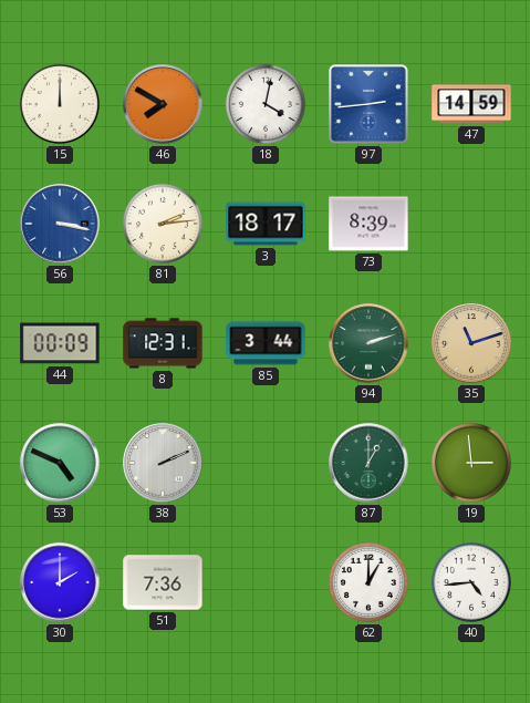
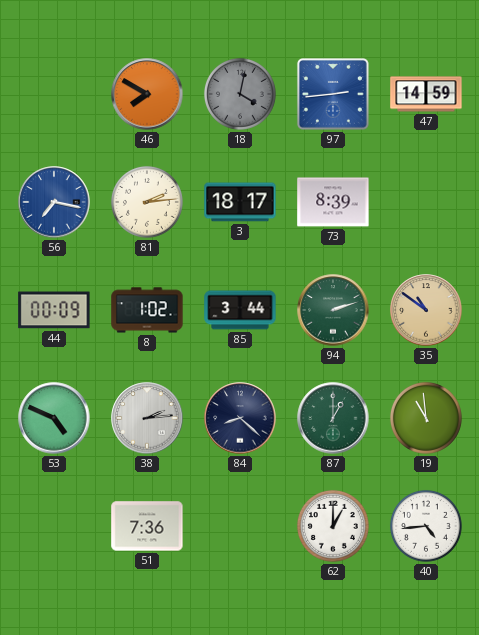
15: 12:00 -> none
18 dial: white -> grey
56: 3:17 -> 7:17
8: 12:31 -> 1:02
35: 11:12 -> 10:51
38: 2:11 -> 2:14
84: none -> 8:22
19: 2:59 -> 10:59
30: 2:00 -> none
